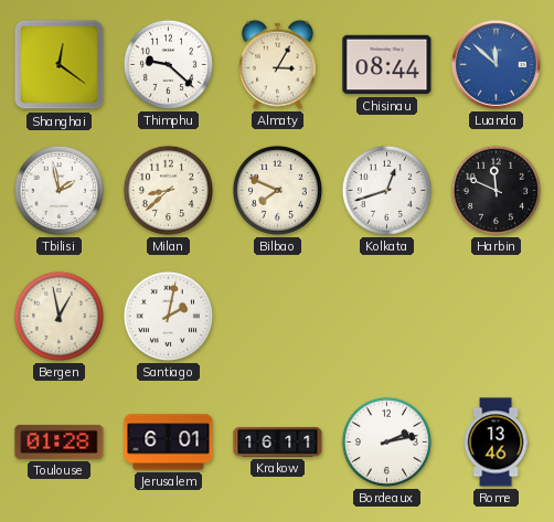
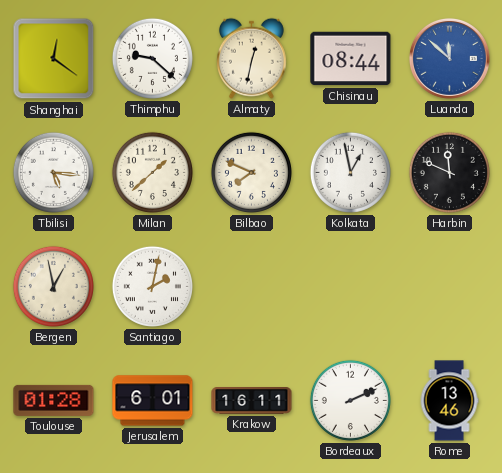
Almaty: 3:05 -> 12:32
Tbilisi: 1:58 -> 5:16
Milan: 8:38 -> 1:38
Kolkata: 12:42 -> 12:58
Bordeaux: 2:13 -> 2:11
